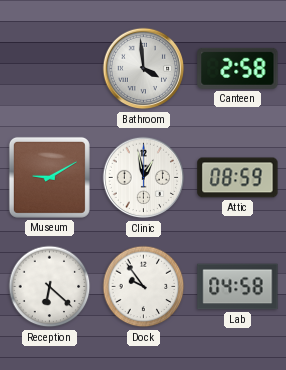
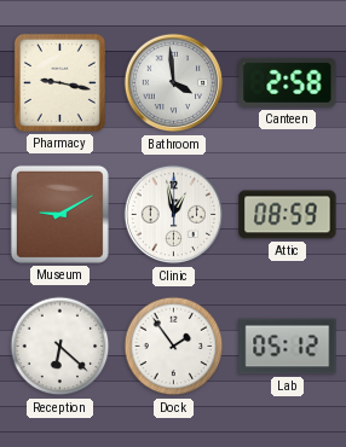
Pharmacy: none -> 9:17
Dock: 9:54 -> 1:54
Lab: 04:58 -> 05:12
